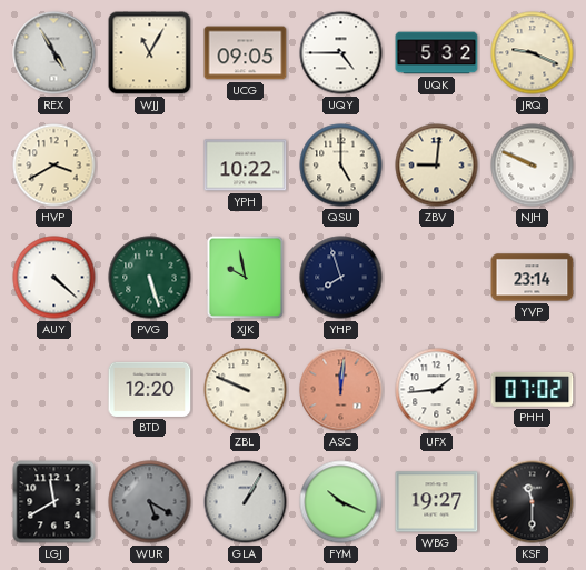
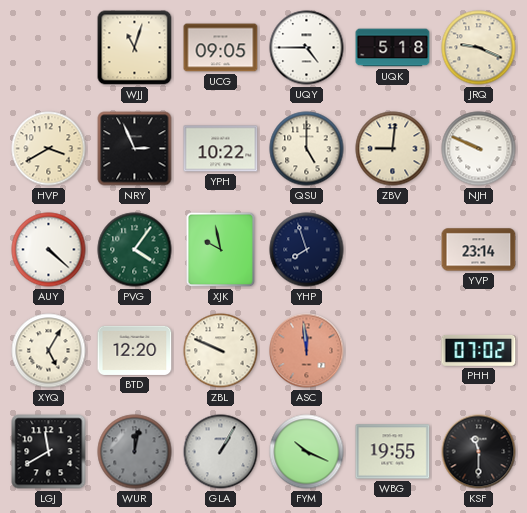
REX: 4:55 -> none
WJJ: 11:05 -> 11:03
UQK: 5:32 -> 5:18
NRY: none -> 2:56
PVG: 5:27 -> 4:06
XYQ: none -> 5:05
ASC: 12:01 -> 11:59
UFX: 1:44 -> none
WUR: 5:20 -> 12:02
WBG: 19:27 -> 19:55
